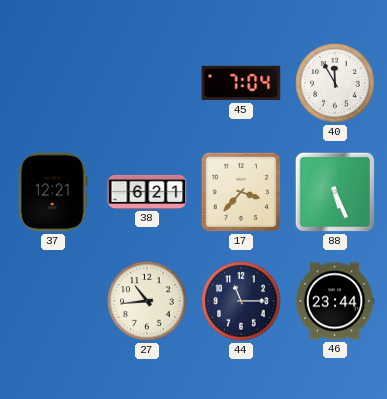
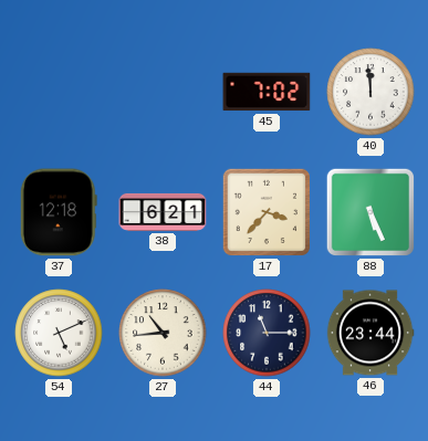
45: 7:04 -> 7:02
40: 11:55 -> 11:59
37: 12:21 -> 12:18
54: none -> 5:11
